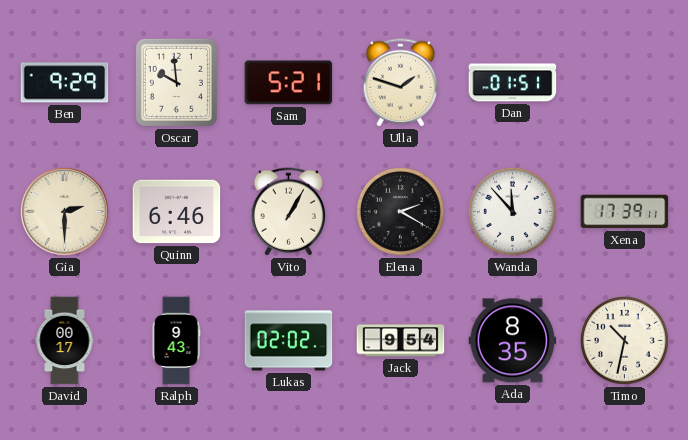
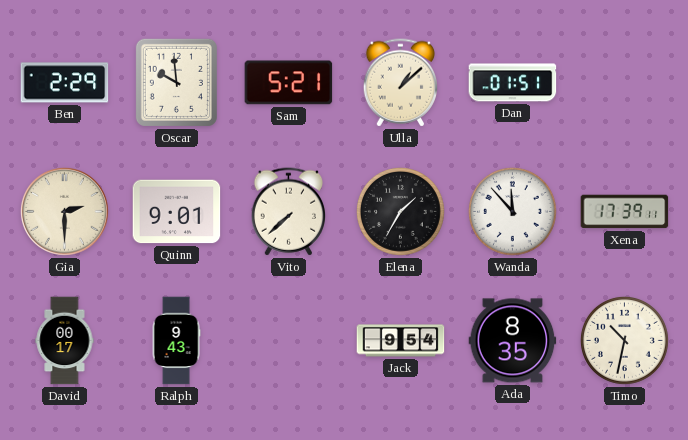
Ben: 9:29 -> 2:29
Ulla: 1:48 -> 1:08
Quinn: 6:46 -> 9:01
Vito: 1:05 -> 7:38
Elena: 2:20 -> 1:35
Lukas: 02:02 -> none
